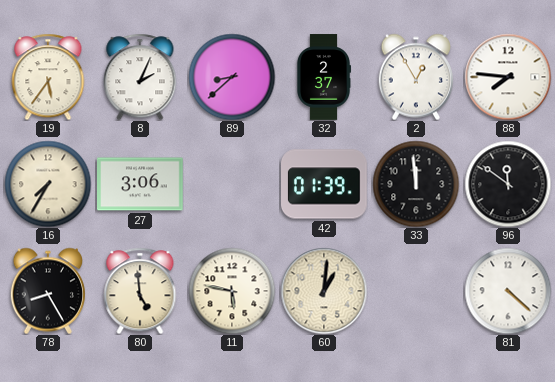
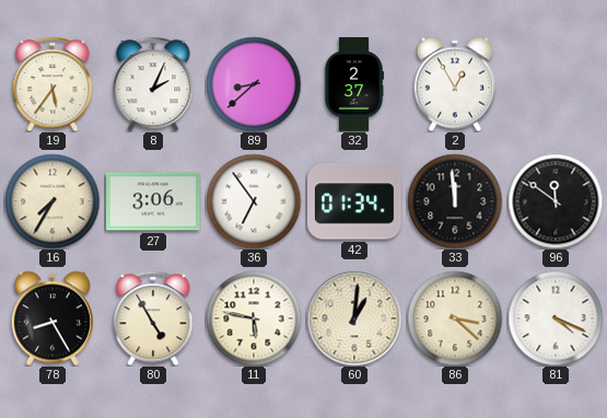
88: 7:46 -> none
36: none -> 6:54
42: 01:39 -> 01:34
80: 4:59 -> 4:55
86: none -> 3:22
81: 4:22 -> 4:19
